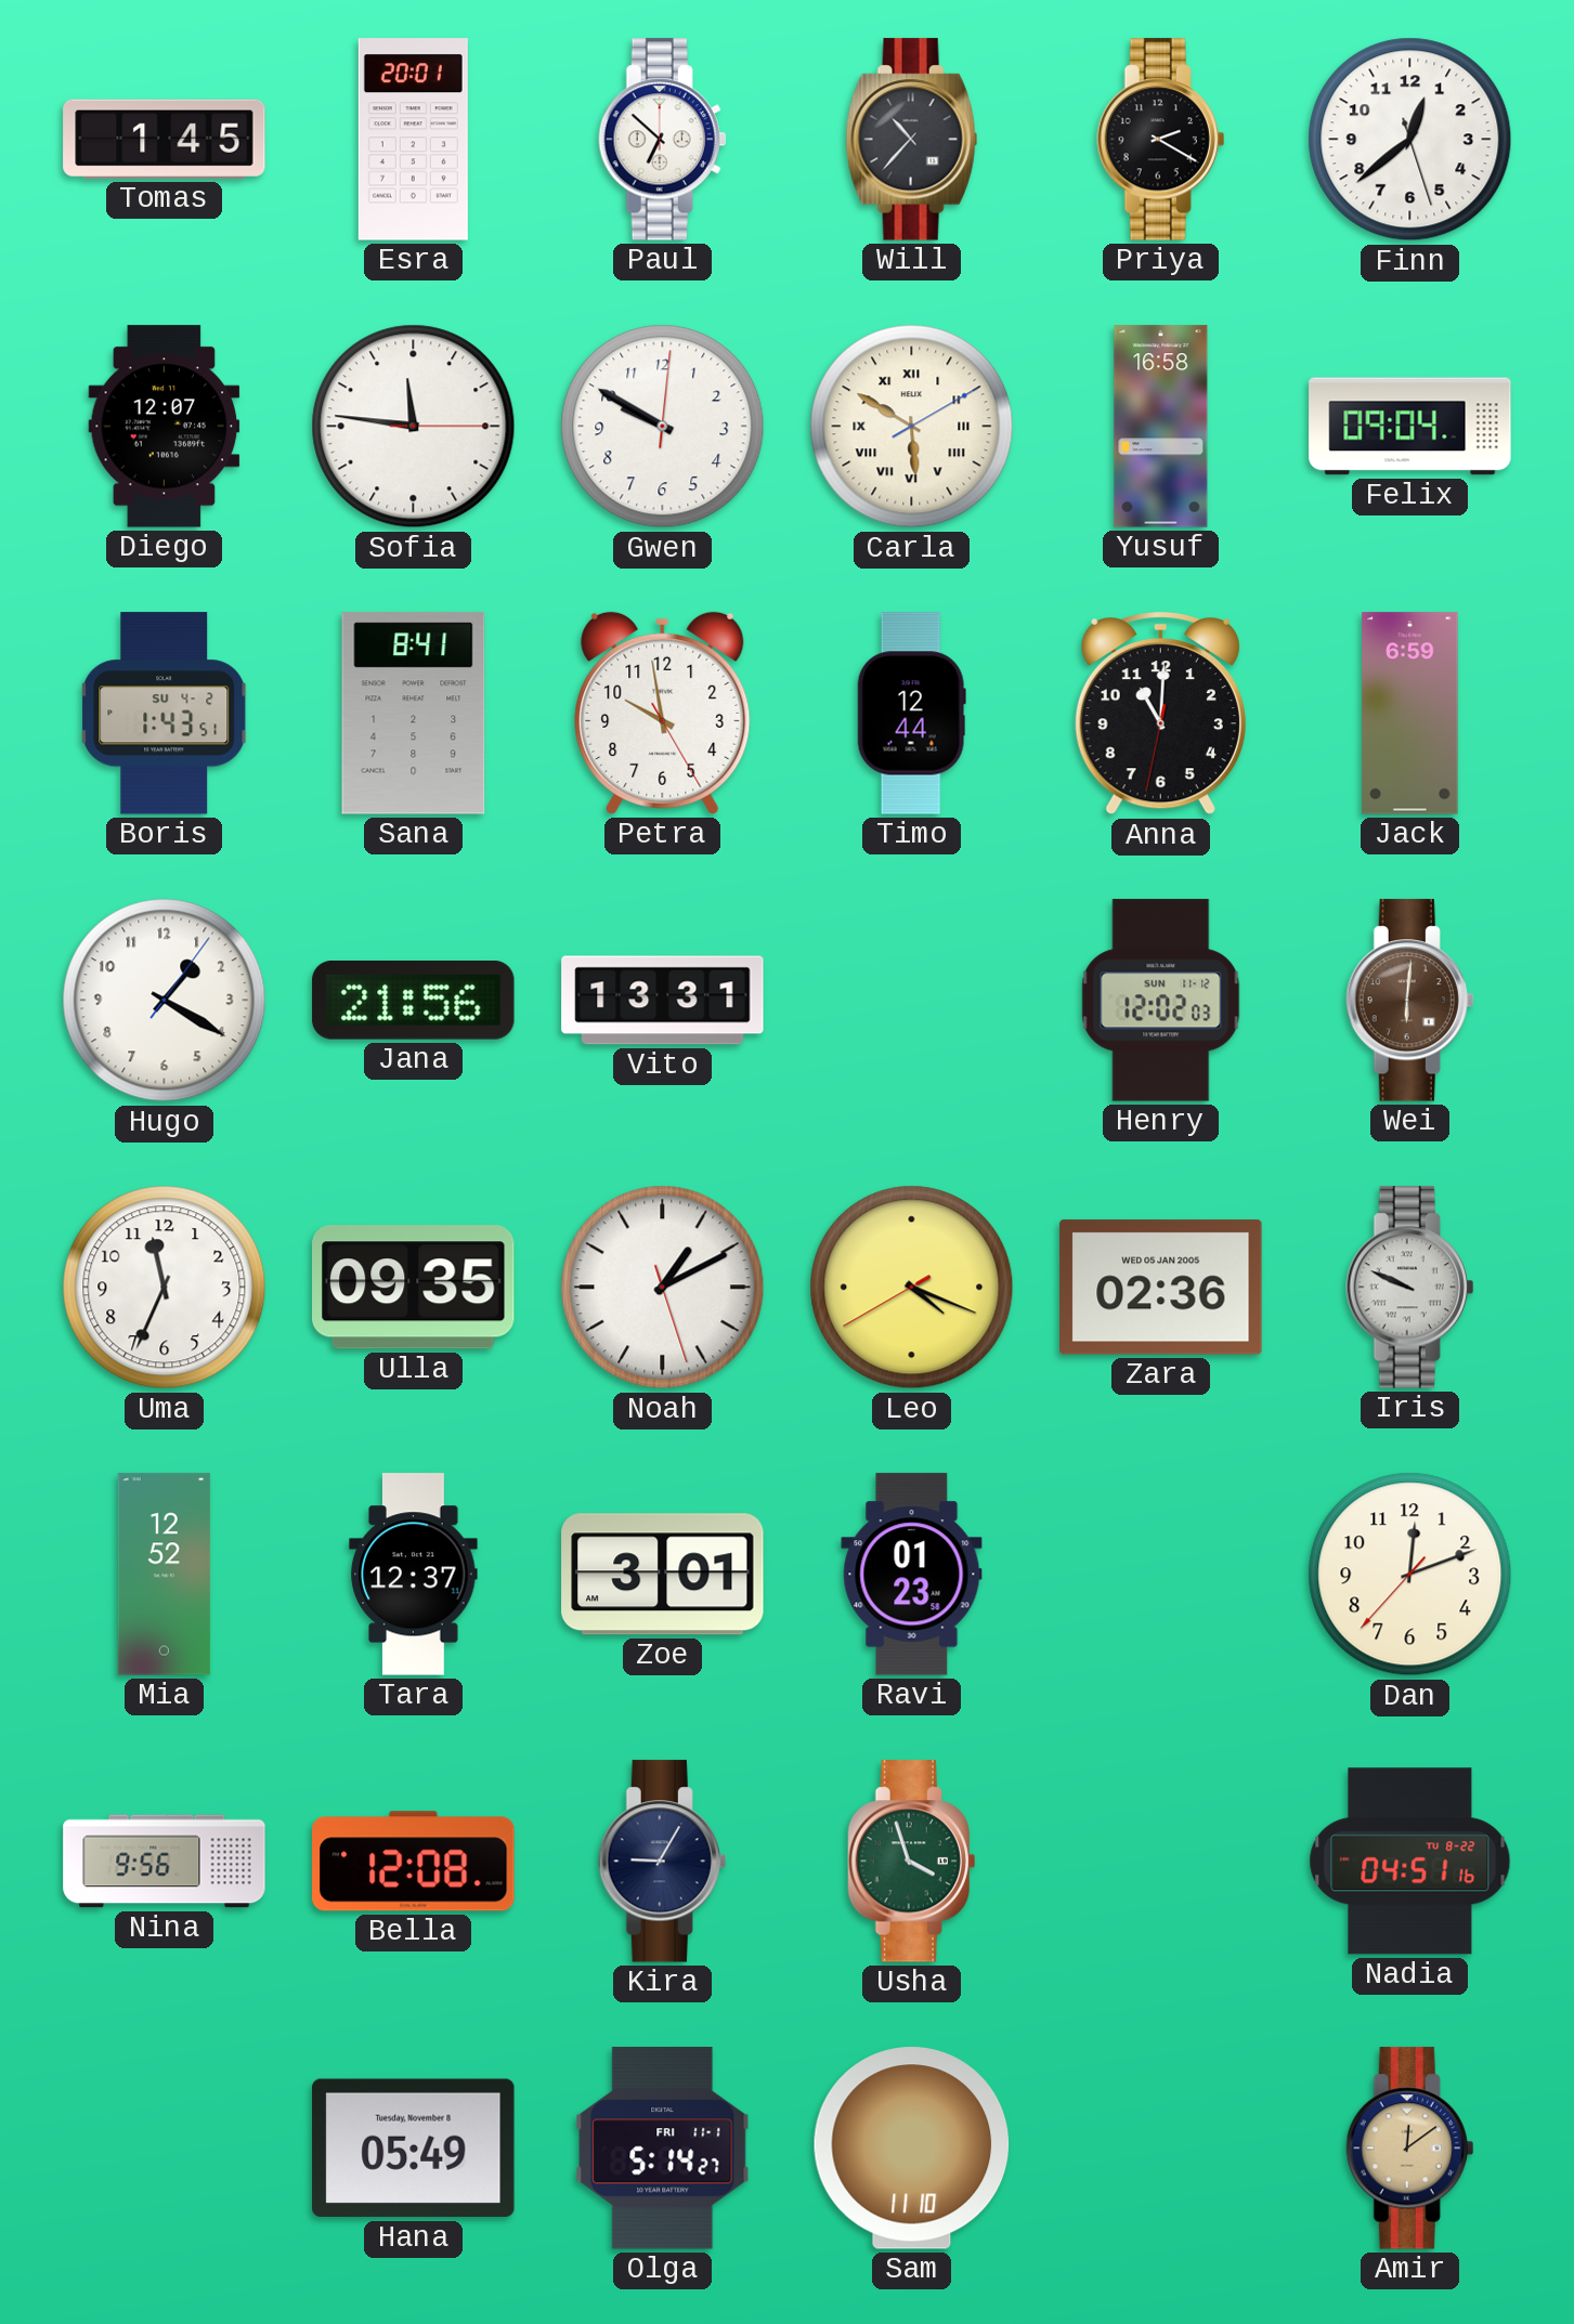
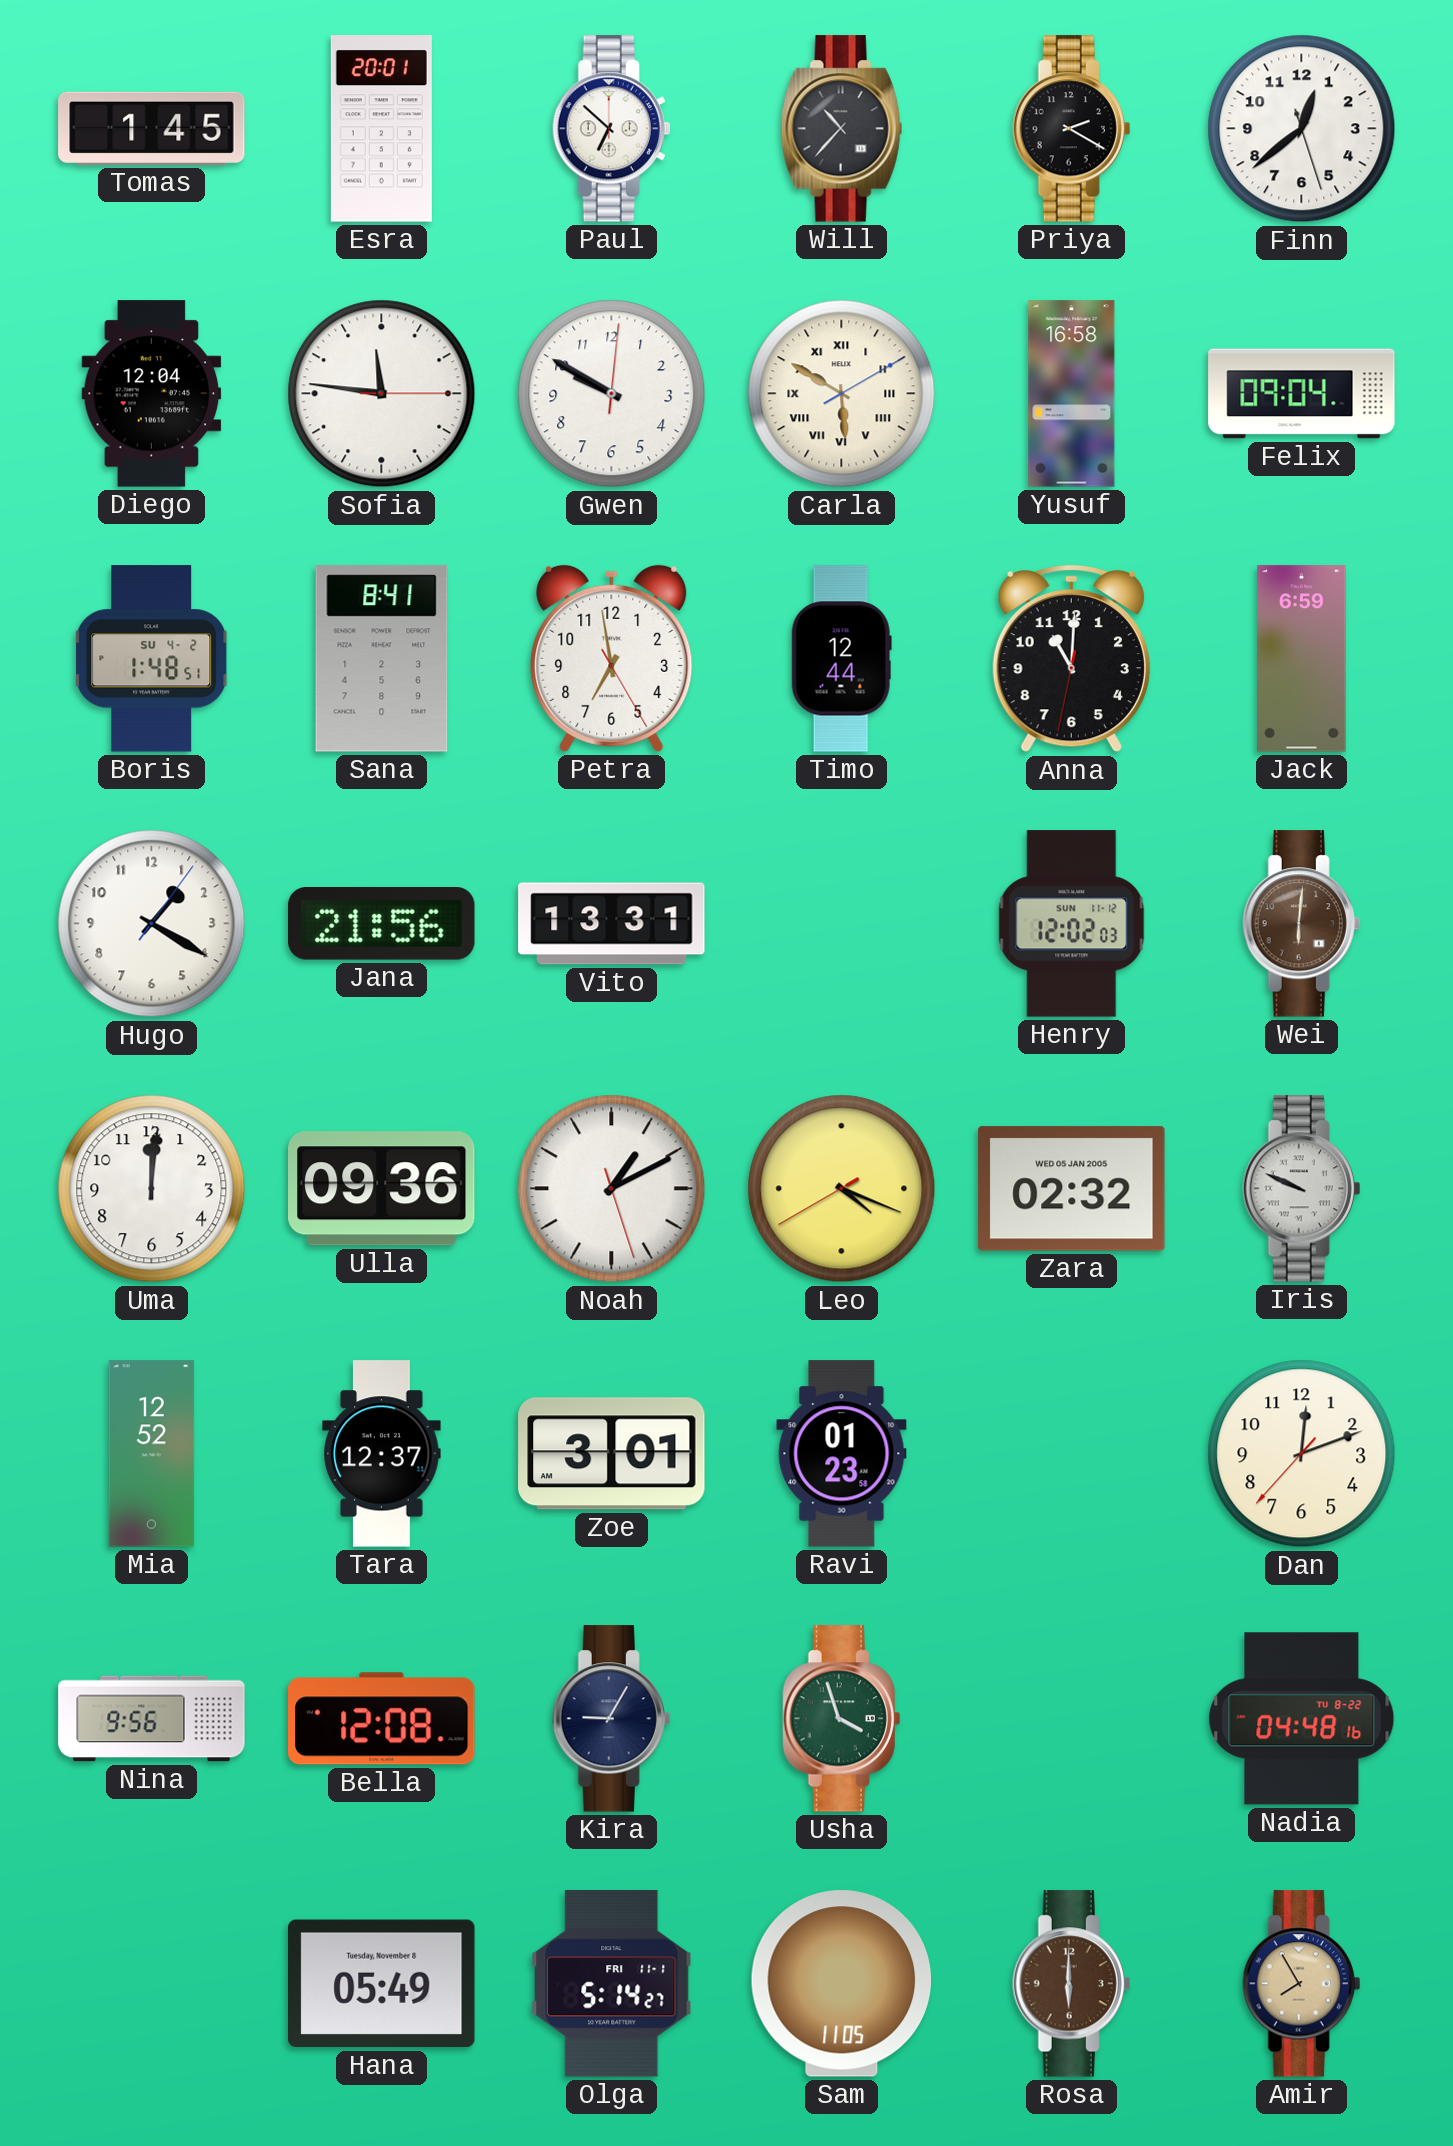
Diego: 12:07 -> 12:04
Boris: 1:43 -> 1:48
Petra: 9:58 -> 6:58
Uma: 11:34 -> 12:01
Ulla: 09:35 -> 09:36
Zara: 02:36 -> 02:32
Nadia: 04:51 -> 04:48
Sam: 11:10 -> 11:05
Rosa: none -> 6:00
Amir: 12:09 -> 7:55
